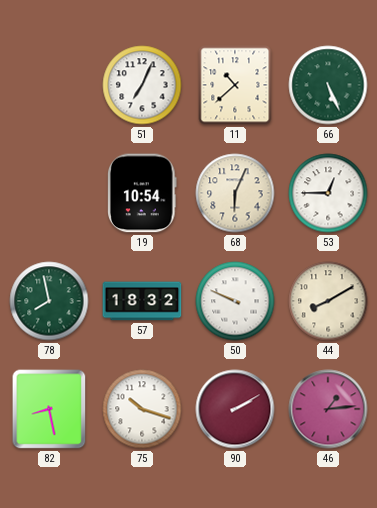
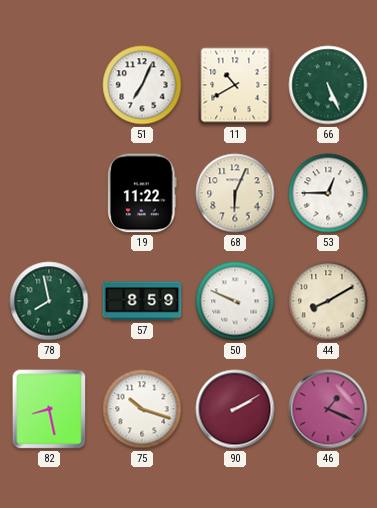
11: 10:38 -> 10:40
19: 10:54 -> 11:22
57: 18:32 -> 8:59
46: 1:14 -> 1:19
